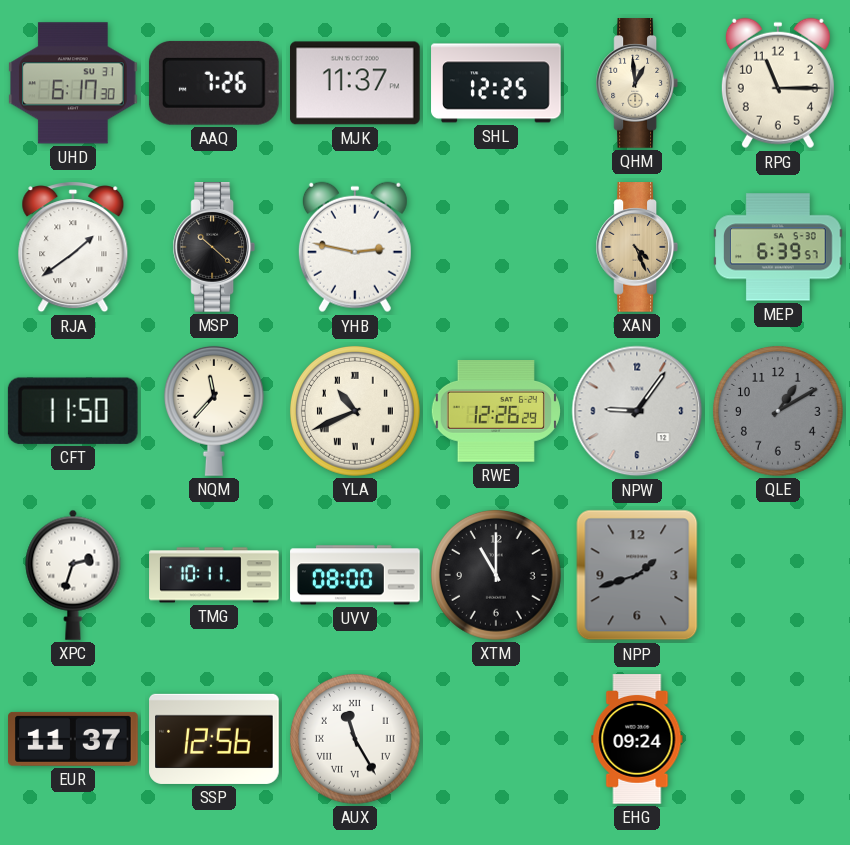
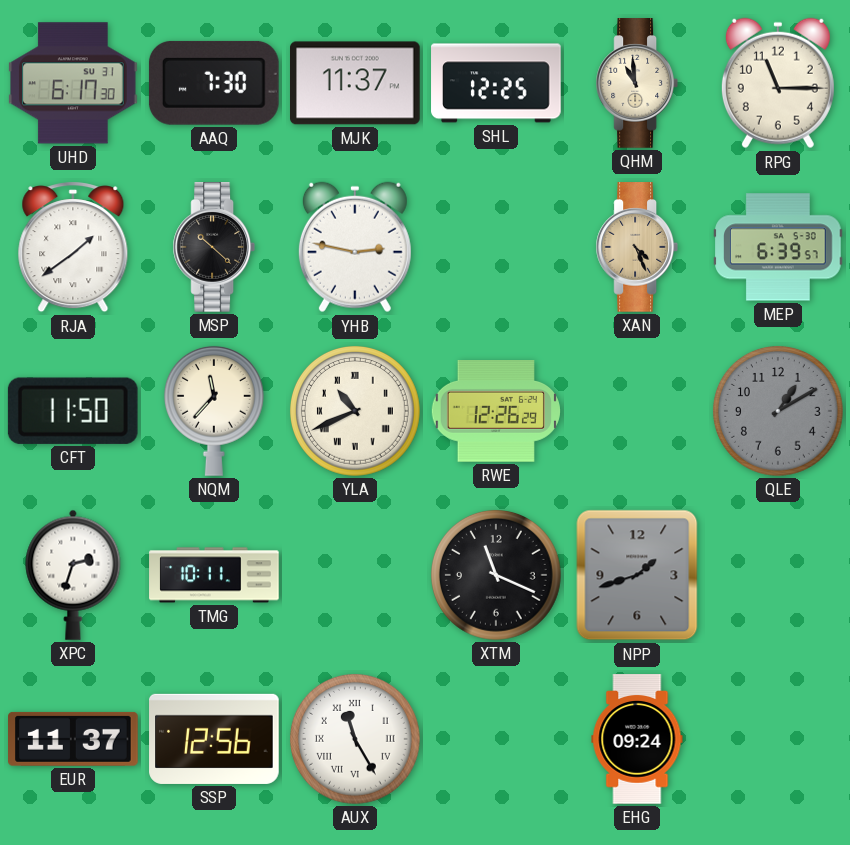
AAQ: 7:26 -> 7:30
QHM: 12:59 -> 10:59
NPW: 9:06 -> none
UVV: 08:00 -> none
XTM: 11:00 -> 11:19
